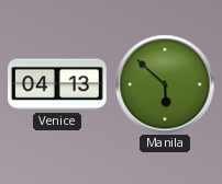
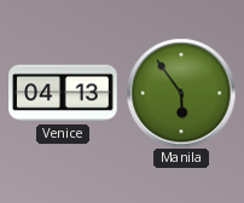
Manila: 5:52 -> 5:54
